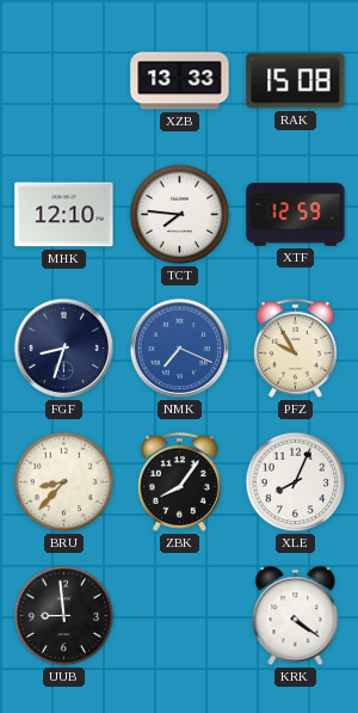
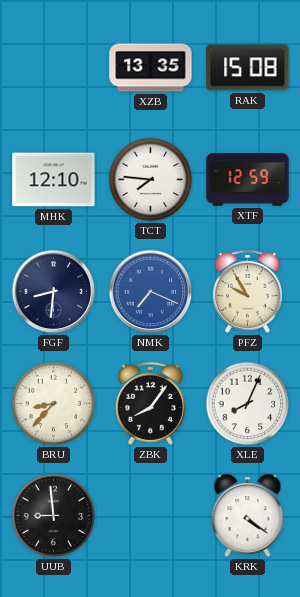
XZB: 13:33 -> 13:35
FGF: 8:33 -> 8:31
